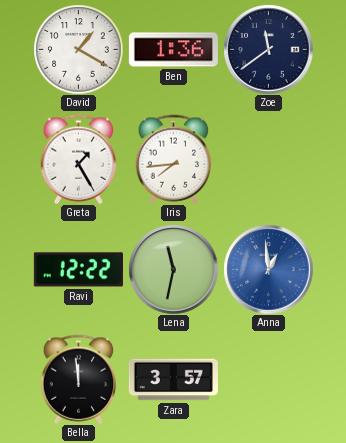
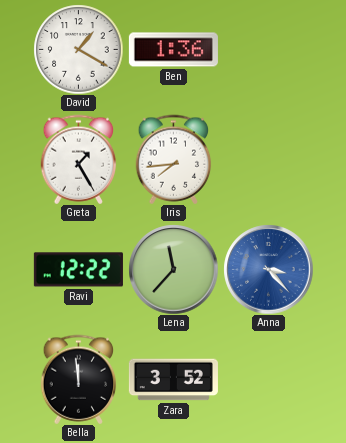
Zoe: 11:39 -> none
Lena: 11:32 -> 11:37
Anna: 12:59 -> 3:23
Zara: 3:57 -> 3:52
